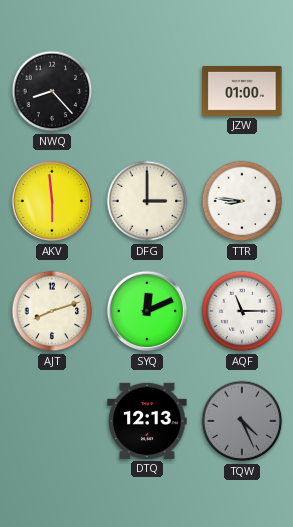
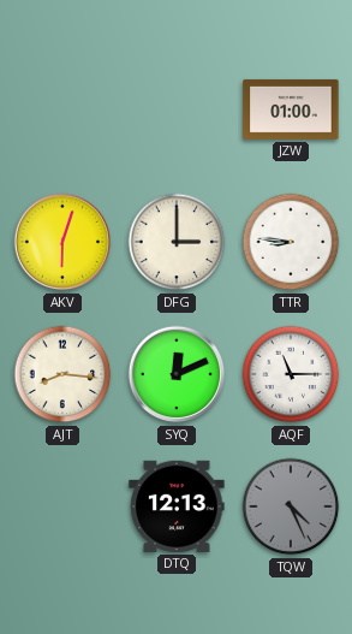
NWQ: 8:23 -> none
AKV: 5:59 -> 6:03
AJT: 8:12 -> 8:16
